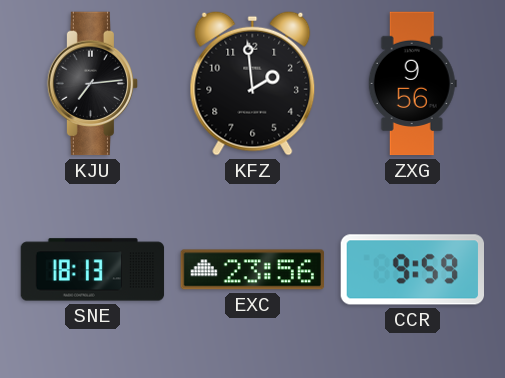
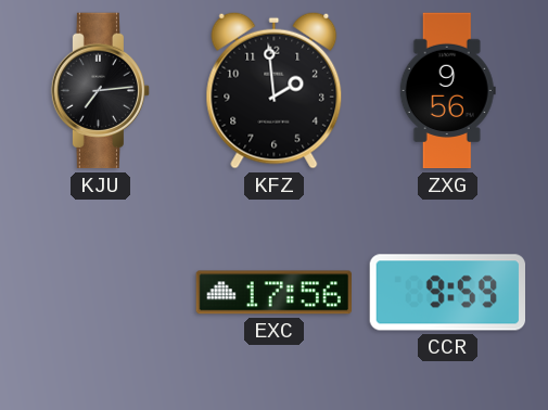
SNE: 18:13 -> none
EXC: 23:56 -> 17:56
